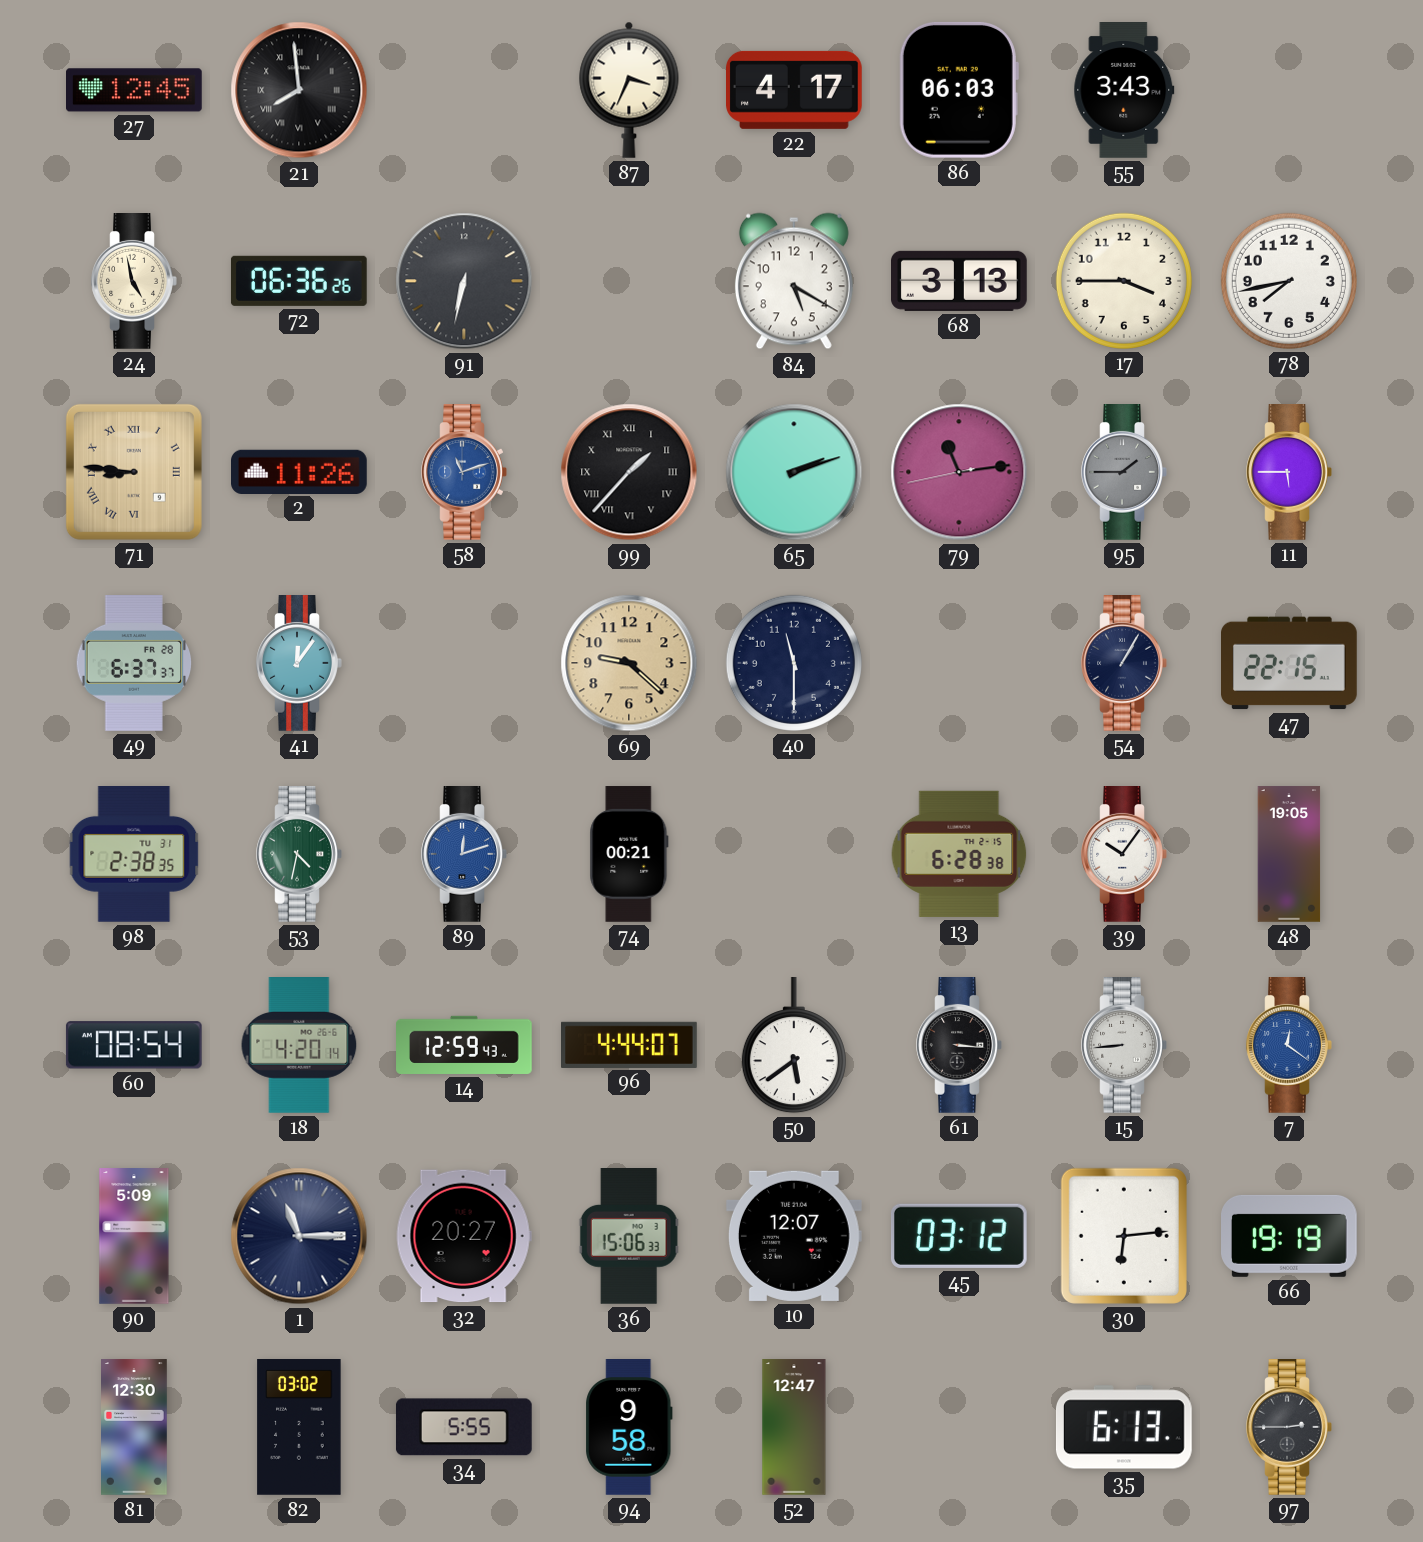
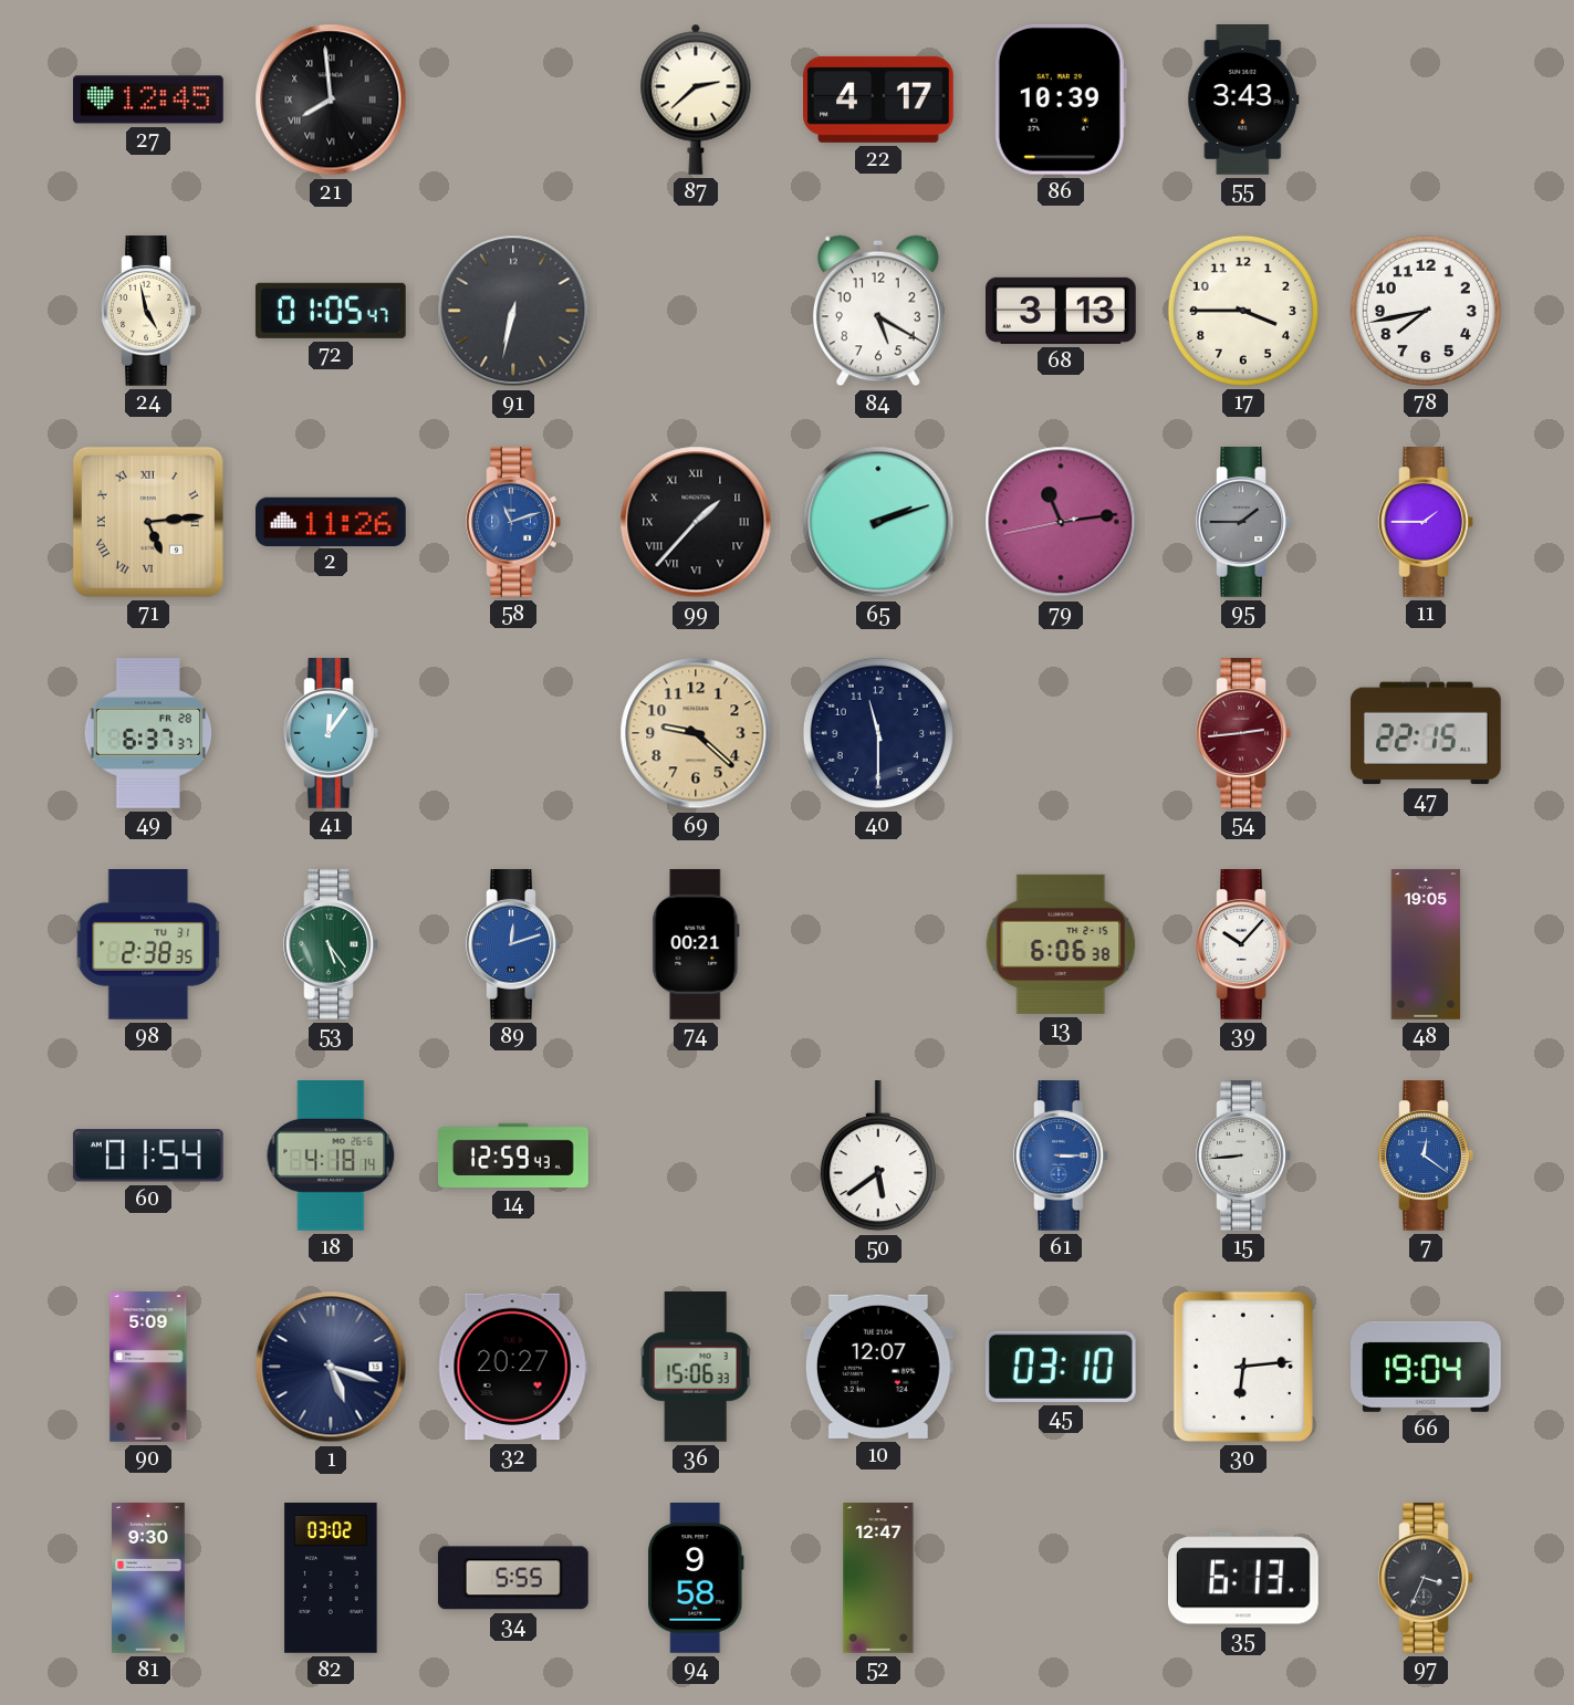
87: 3:34 -> 2:38
86: 06:03 -> 10:39
72: 06:36 -> 01:05
71: 8:46 -> 5:14
11: 5:45 -> 1:45
54: 1:05 -> 2:44
54 dial: navy -> burgundy
53: 4:32 -> 5:24
13: 6:28 -> 6:06
39: 10:06 -> 10:07
60: 08:54 -> 01:54
18: 4:20 -> 4:18
96: 4:44 -> none
61: 3:16 -> 3:15
61 dial: black -> blue
1: 11:15 -> 5:18
45: 03:12 -> 03:10
66: 19:19 -> 19:04
81: 12:30 -> 9:30
97: 2:45 -> 3:34
